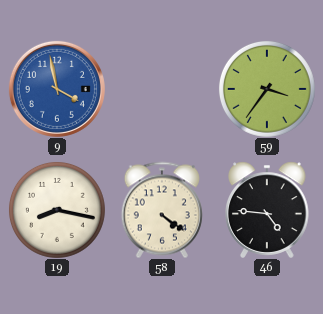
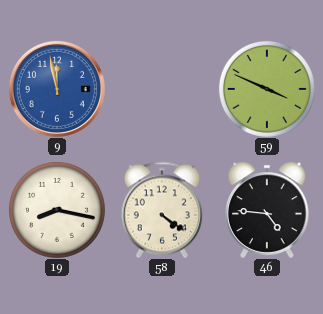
9: 3:58 -> 11:58
59: 3:36 -> 3:49
